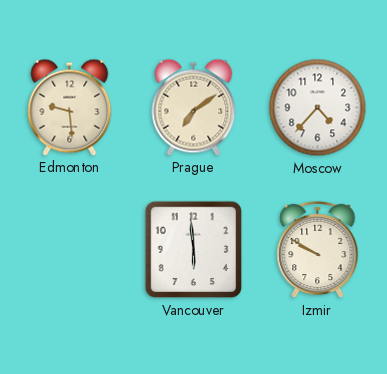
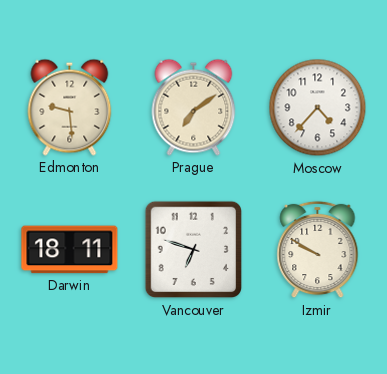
Darwin: none -> 18:11
Vancouver: 5:59 -> 6:48
